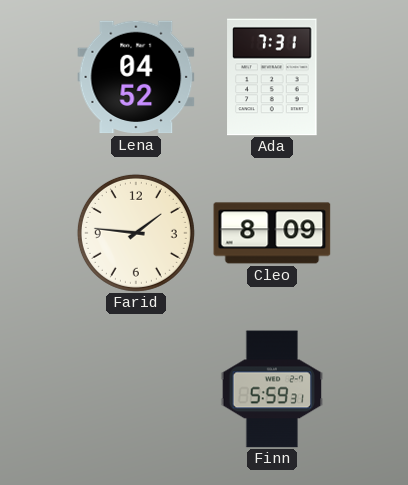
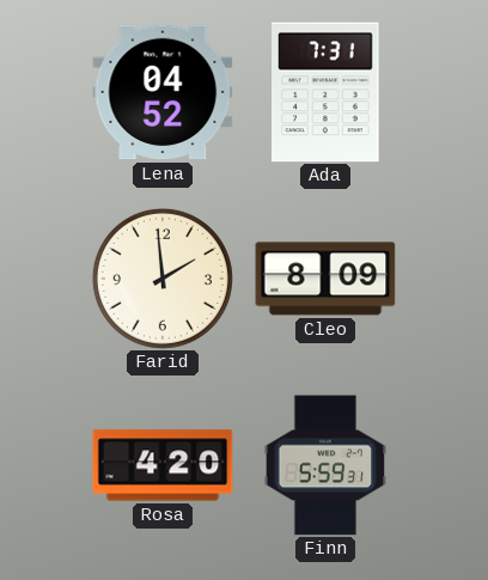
Farid: 1:46 -> 1:59
Rosa: none -> 4:20
